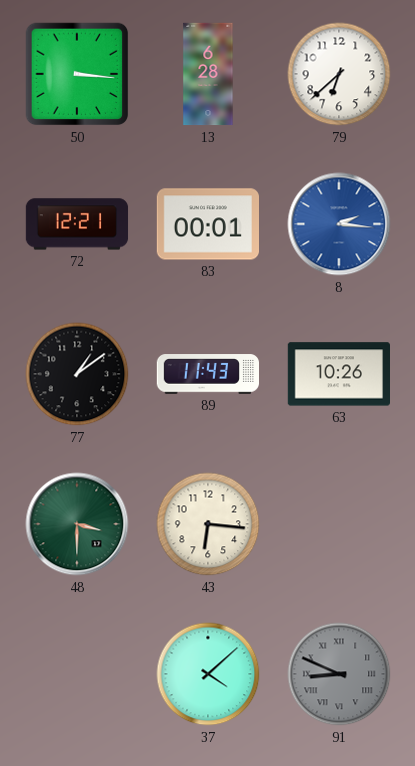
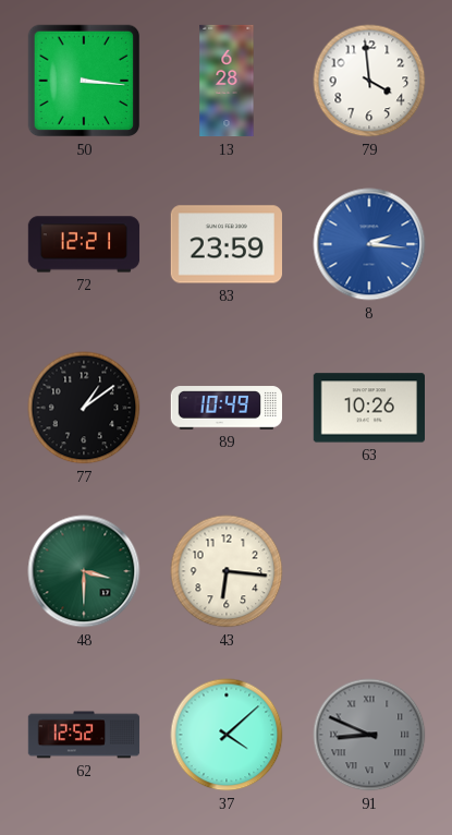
79: 6:38 -> 3:59
83: 00:01 -> 23:59
89: 11:43 -> 10:49
62: none -> 12:52
